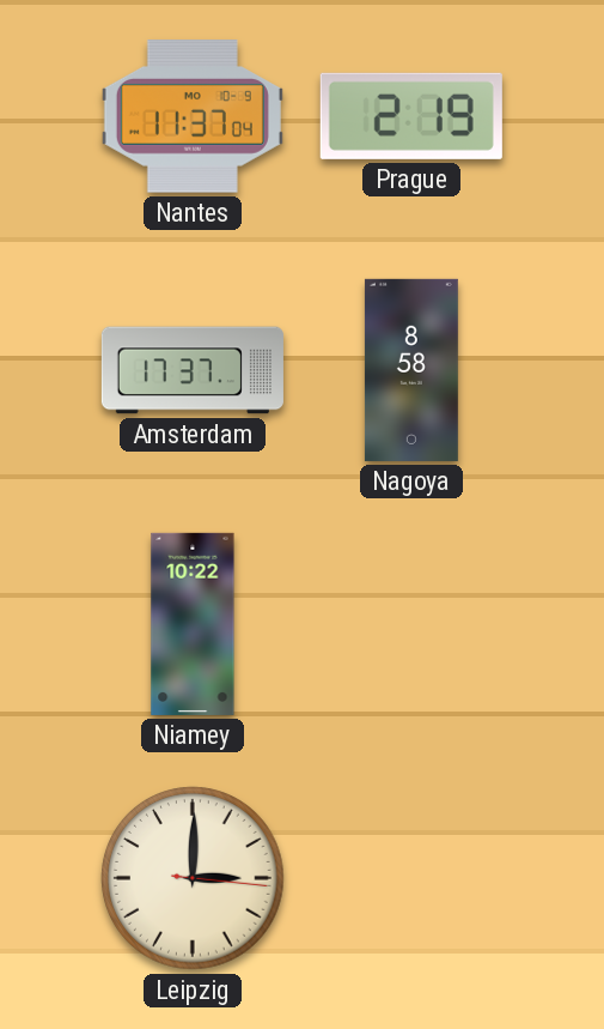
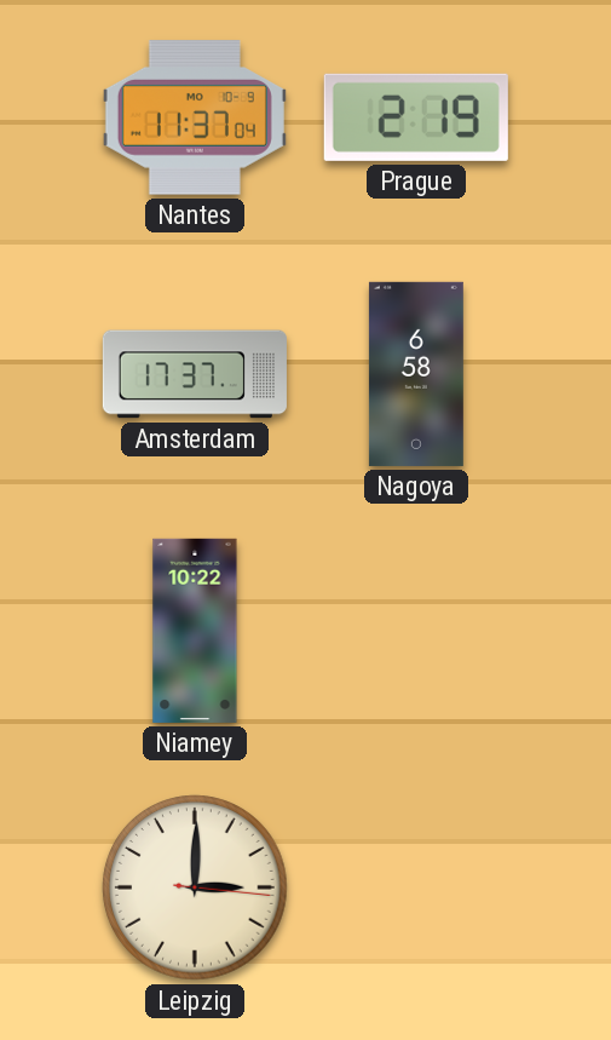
Nagoya: 8:58 -> 6:58
